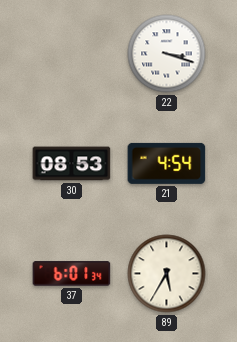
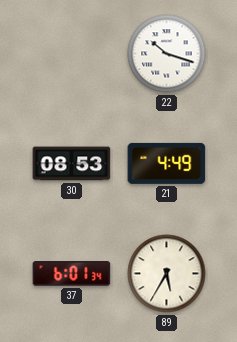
22: 3:18 -> 10:18
21: 4:54 -> 4:49
